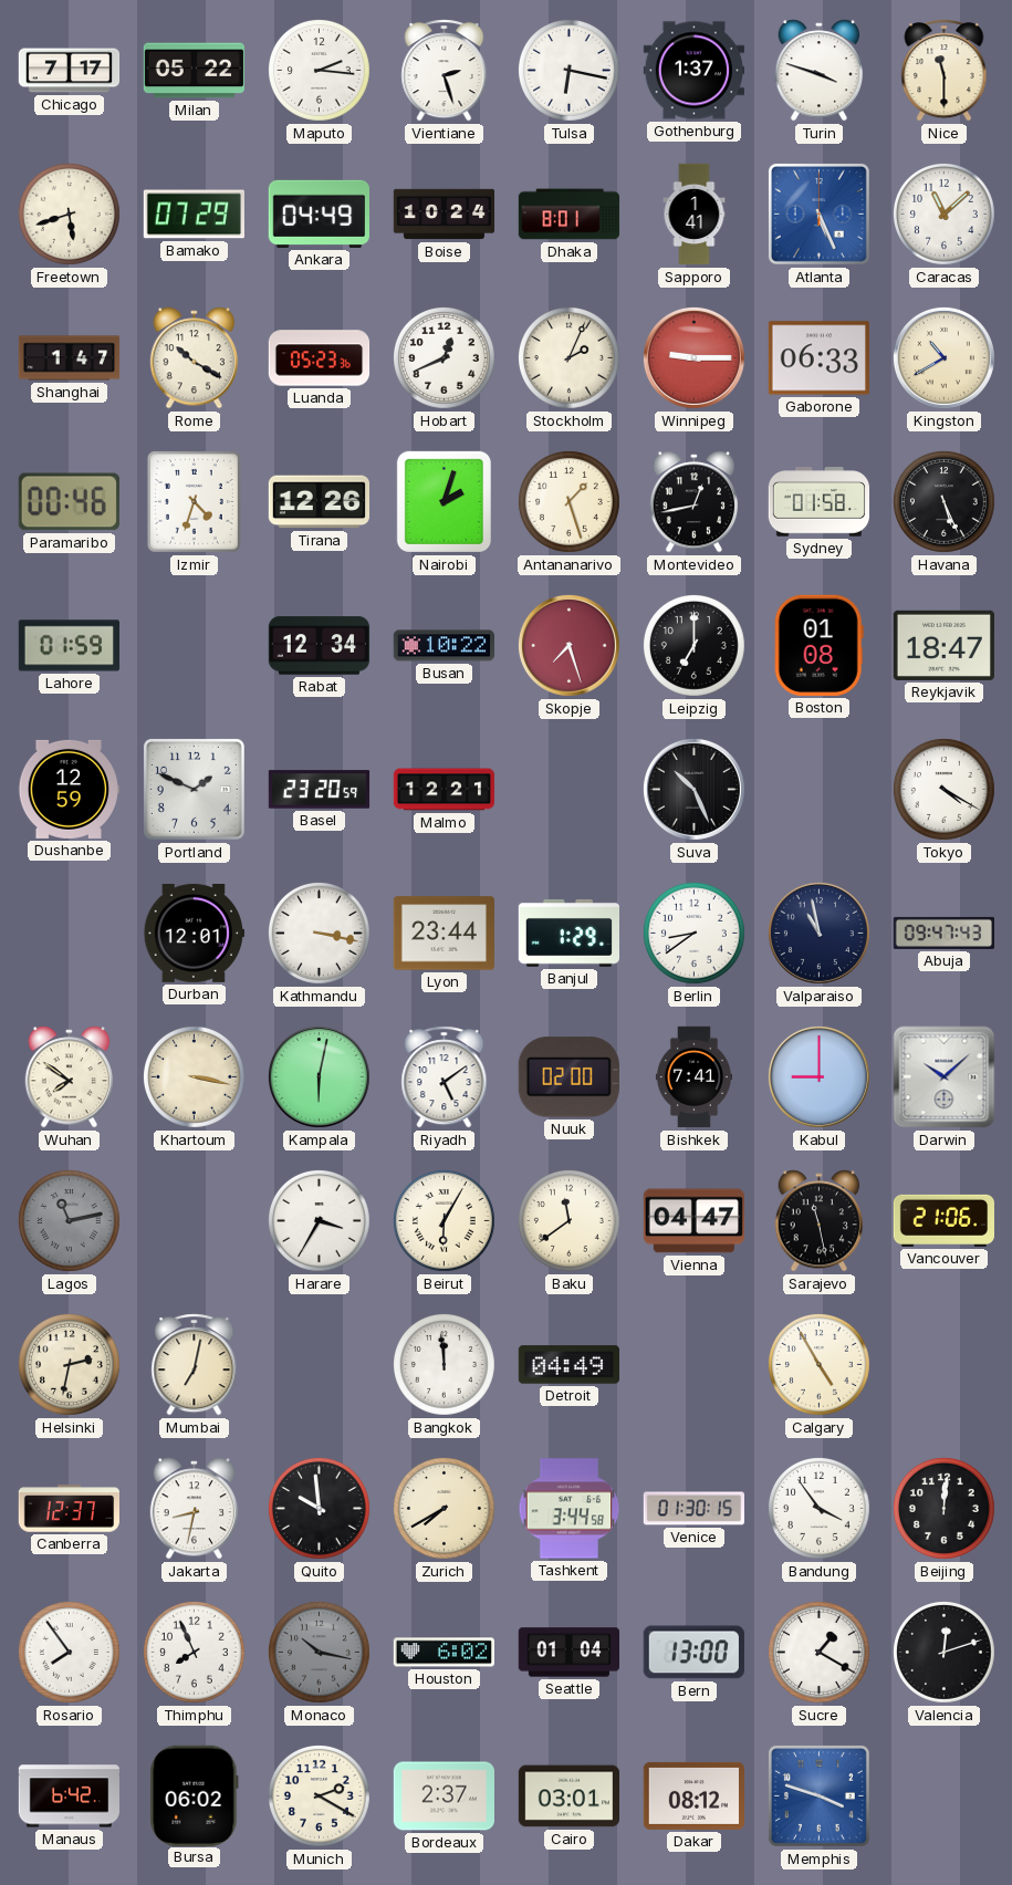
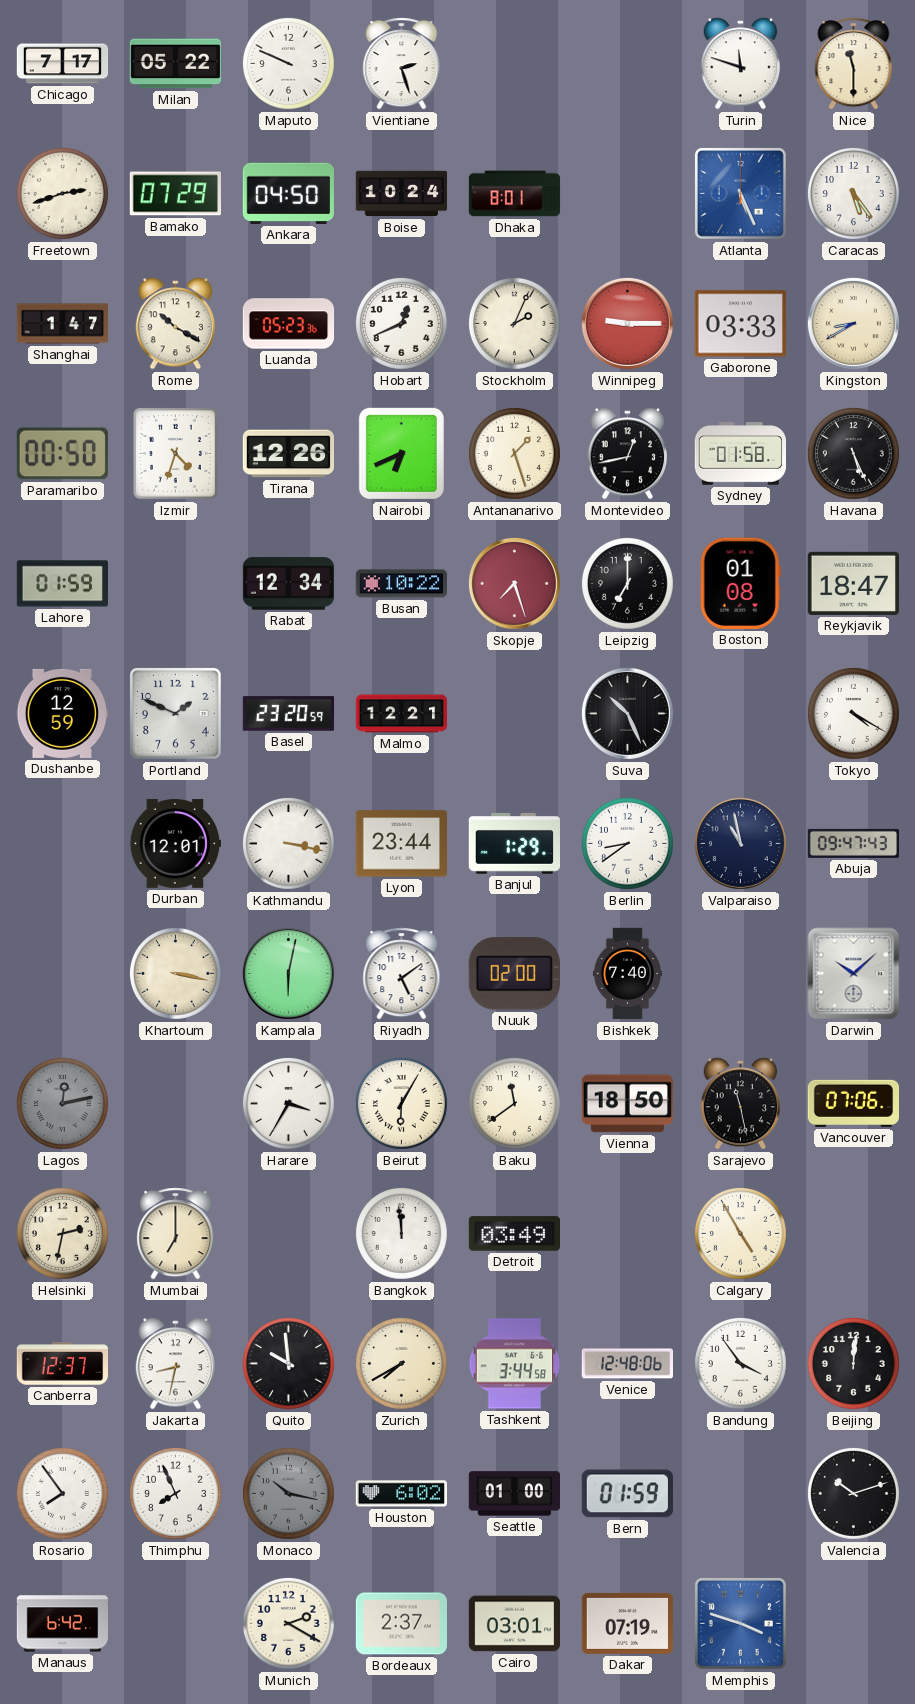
Maputo: 2:16 -> 9:49
Tulsa: 6:17 -> none
Gothenburg: 1:37 -> none
Turin: 3:48 -> 11:48
Freetown: 5:42 -> 2:42
Ankara: 04:49 -> 04:50
Sapporo: 1:41 -> none
Caracas: 11:08 -> 5:24
Gaborone: 06:33 -> 03:33
Kingston: 10:40 -> 8:40
Paramaribo: 00:46 -> 00:50
Nairobi: 2:03 -> 6:41
Wuhan: 7:51 -> none
Bishkek: 7:41 -> 7:40
Kabul: 9:00 -> none
Lagos: 11:13 -> 12:13
Vienna: 04:47 -> 18:50
Vancouver: 21:06 -> 07:06
Mumbai: 7:02 -> 7:00
Detroit: 04:49 -> 03:49
Venice: 01:30 -> 12:48
Seattle: 01:04 -> 01:00
Bern: 13:00 -> 01:59
Sucre: 1:20 -> none
Valencia: 12:12 -> 10:12
Bursa: 06:02 -> none
Dakar: 08:12 -> 07:19
